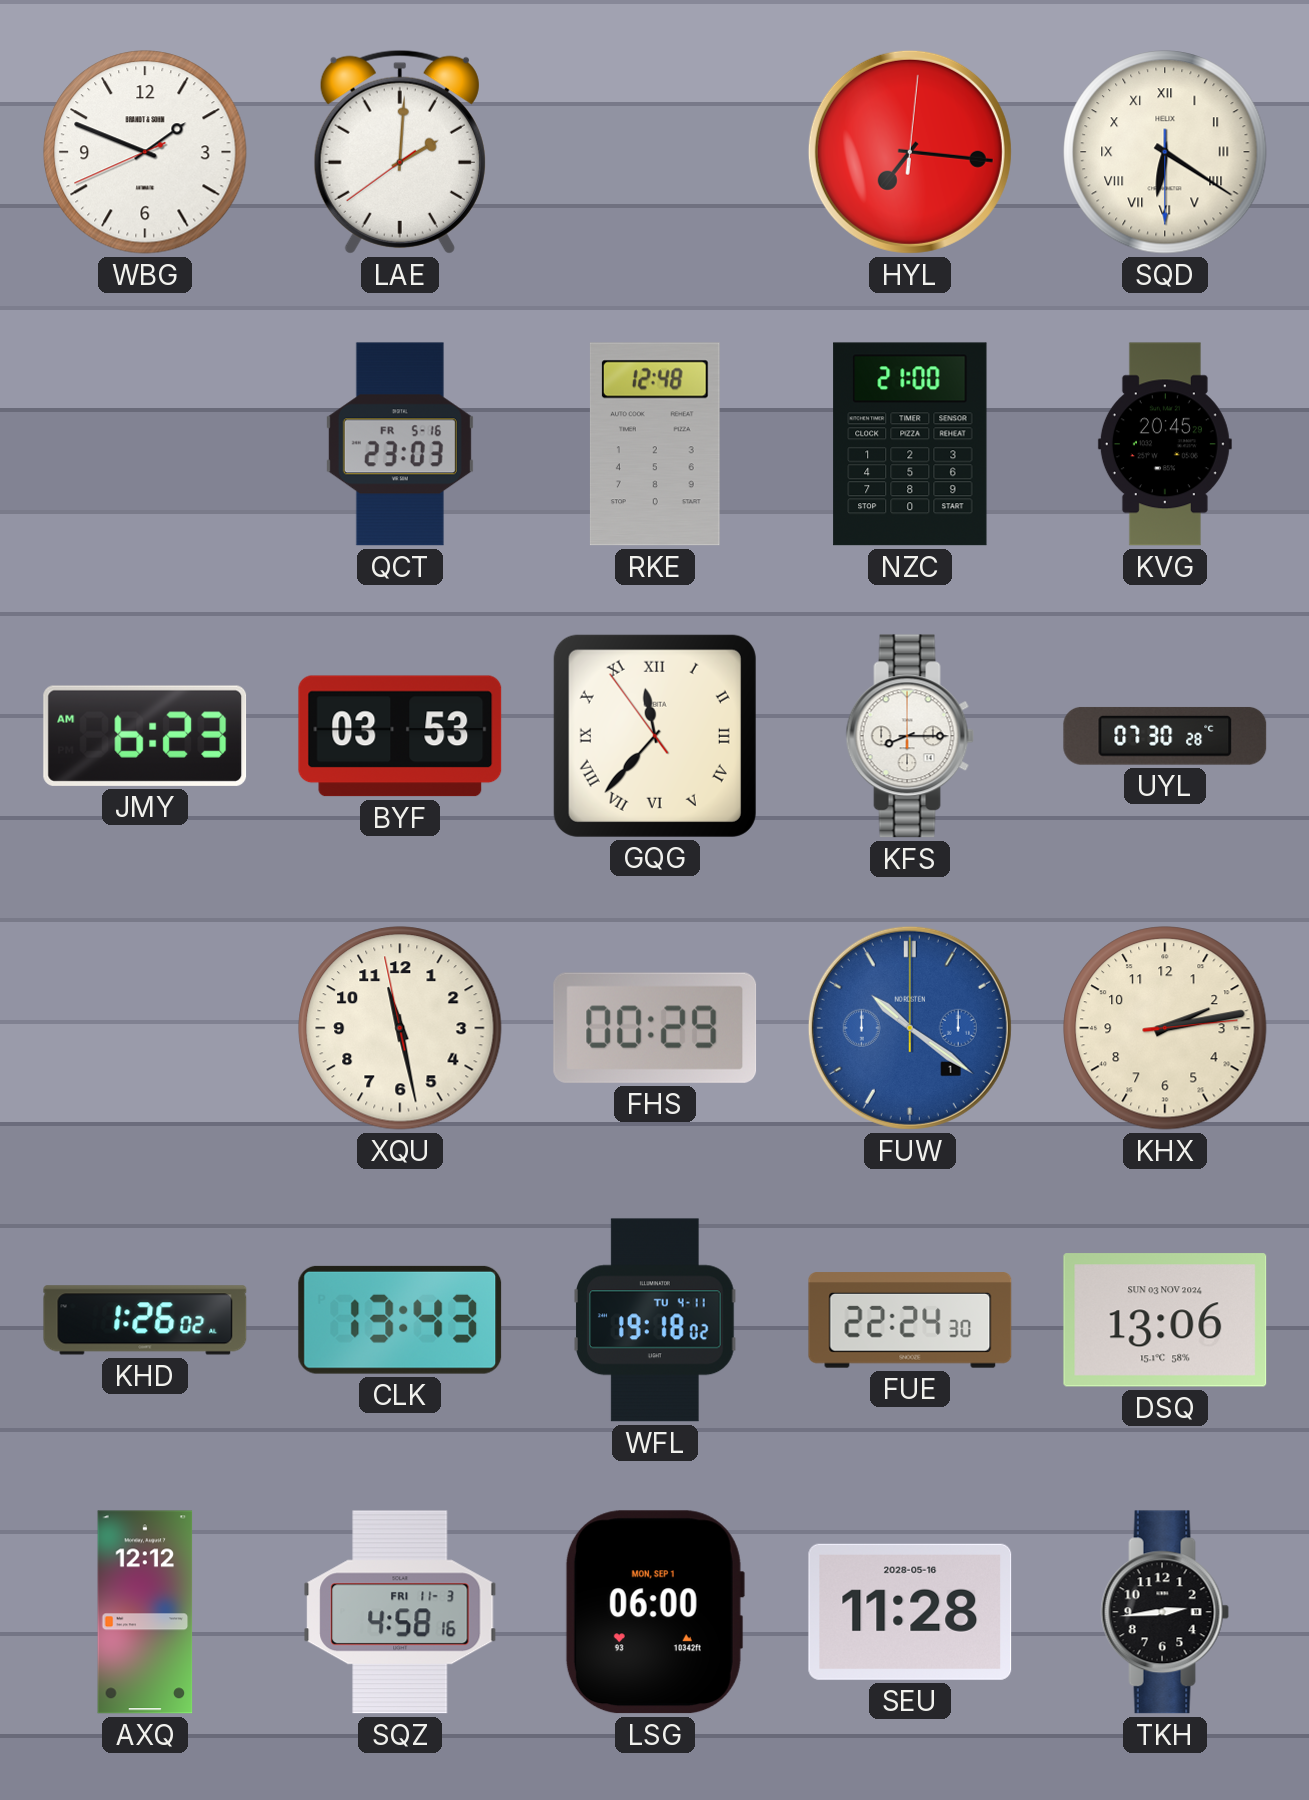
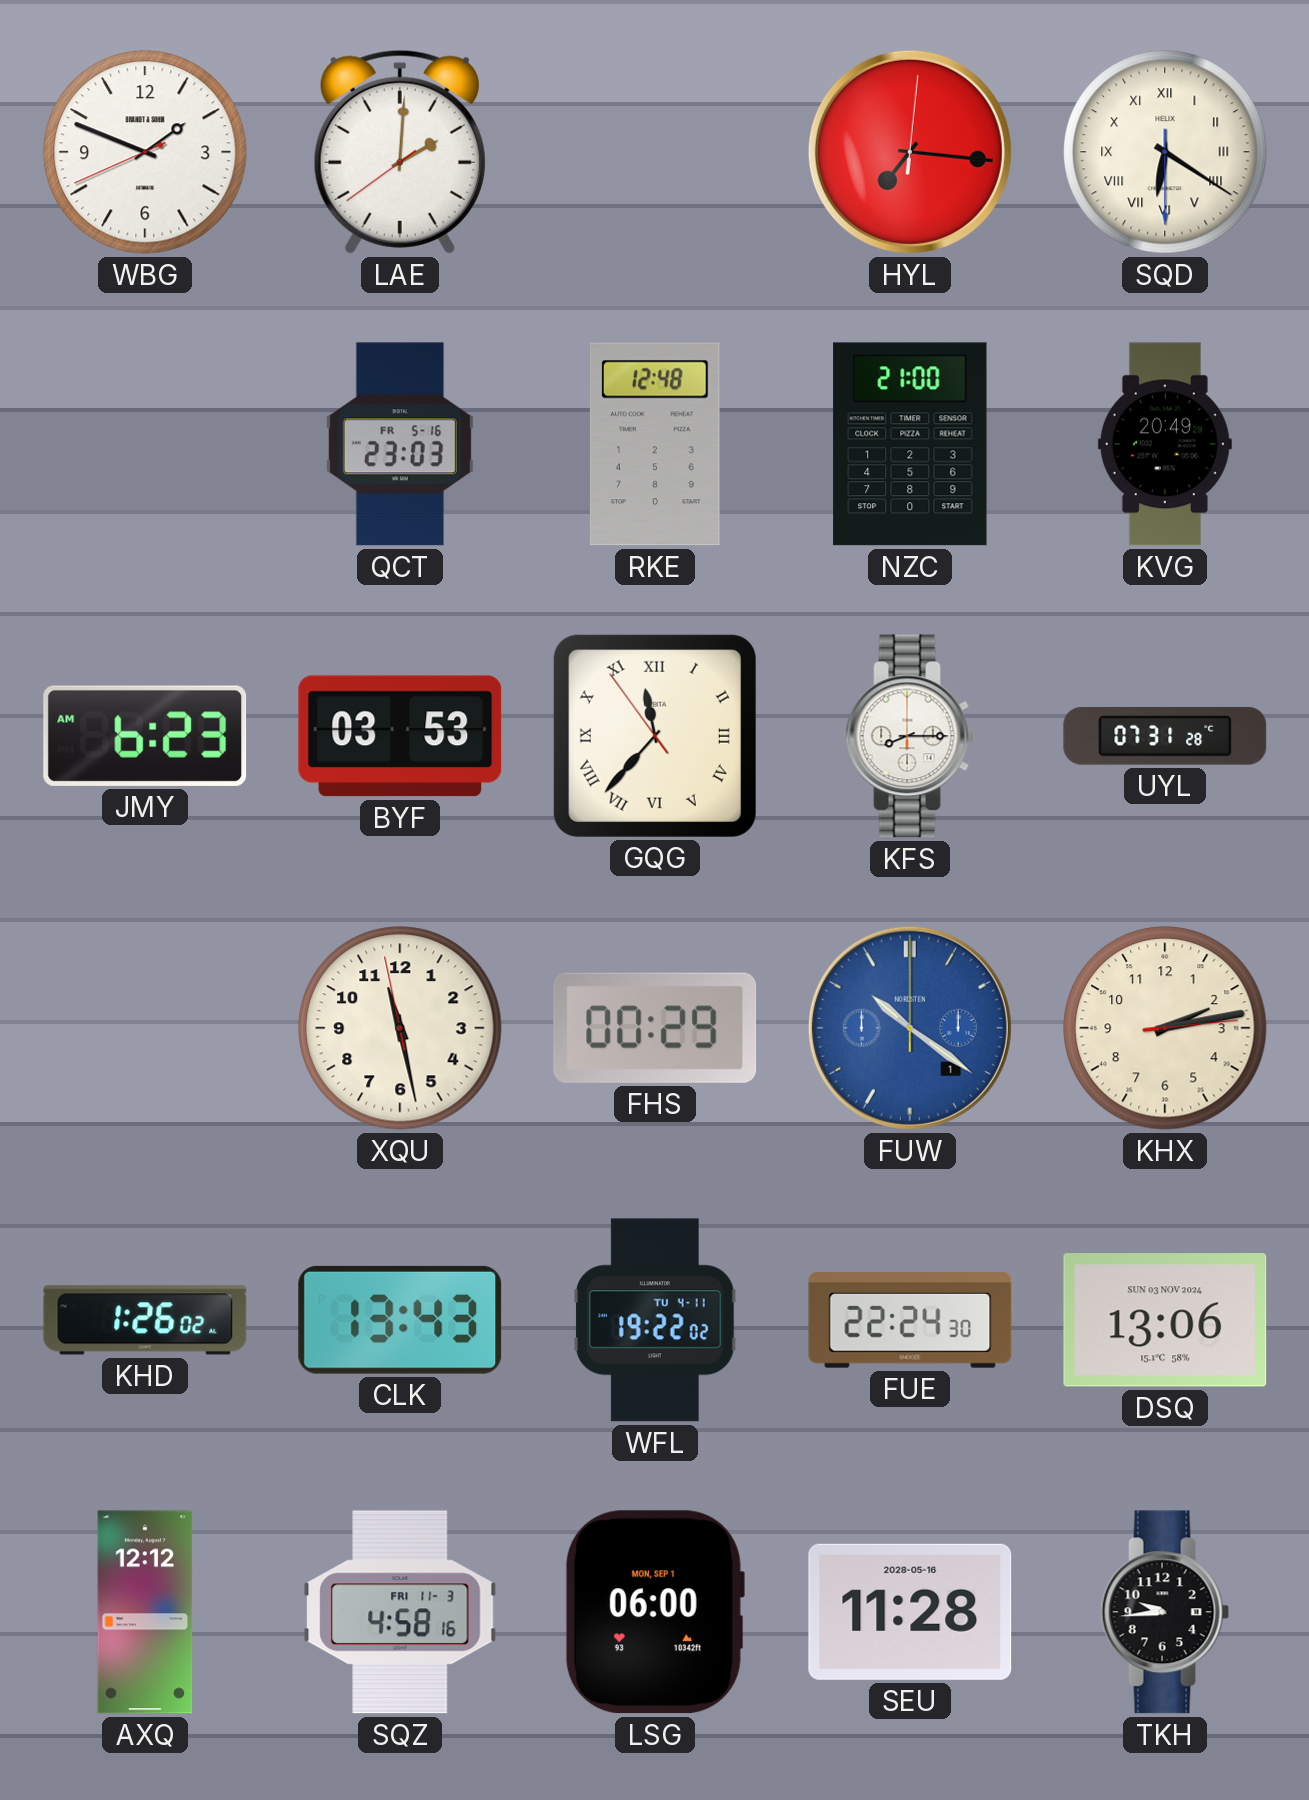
KVG: 20:45 -> 20:49
UYL: 07:30 -> 07:31
WFL: 19:18 -> 19:22
TKH: 2:44 -> 9:44
